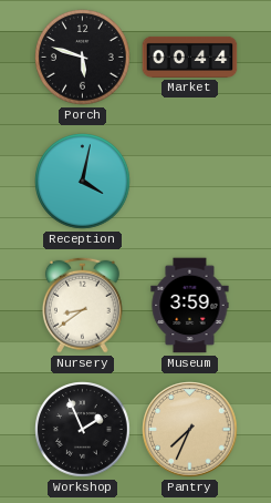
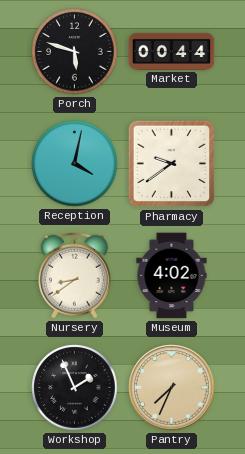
Pharmacy: none -> 9:39
Museum: 3:59 -> 4:02
